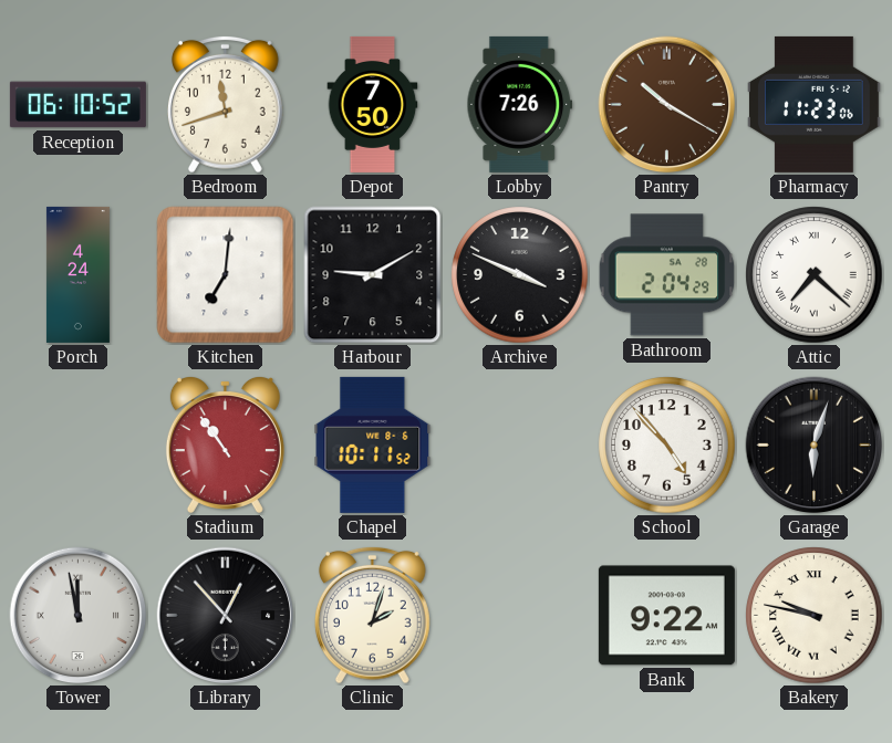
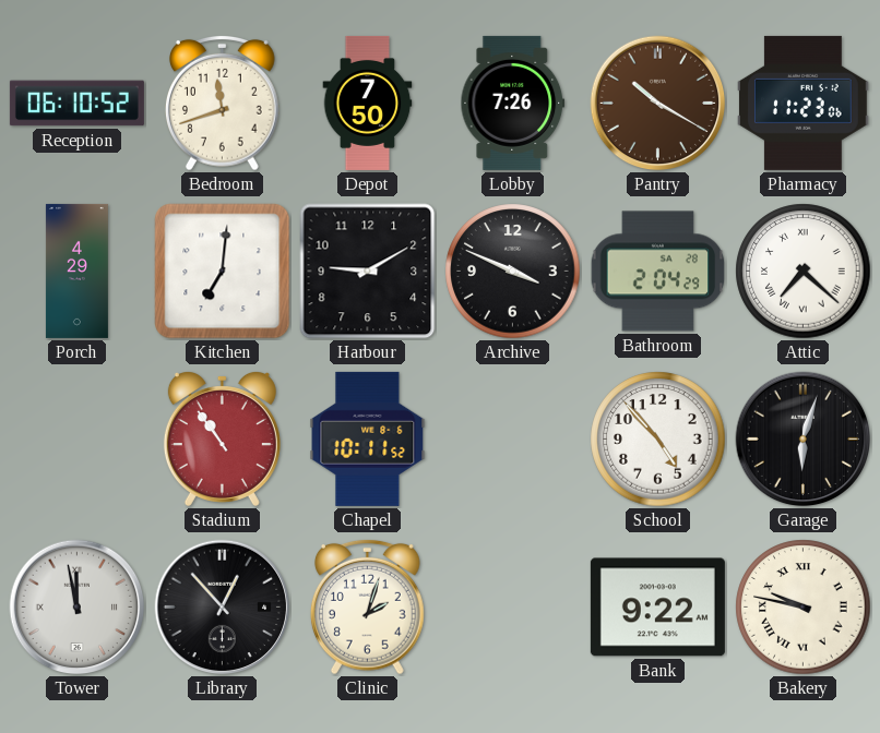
Porch: 4:24 -> 4:29
